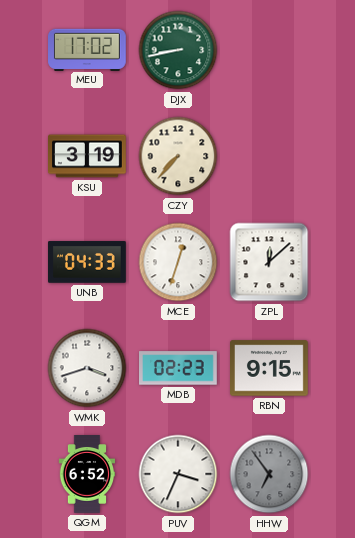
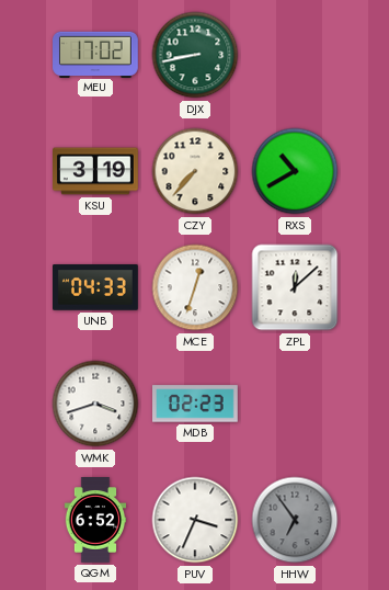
RXS: none -> 10:40
RBN: 9:15 -> none
